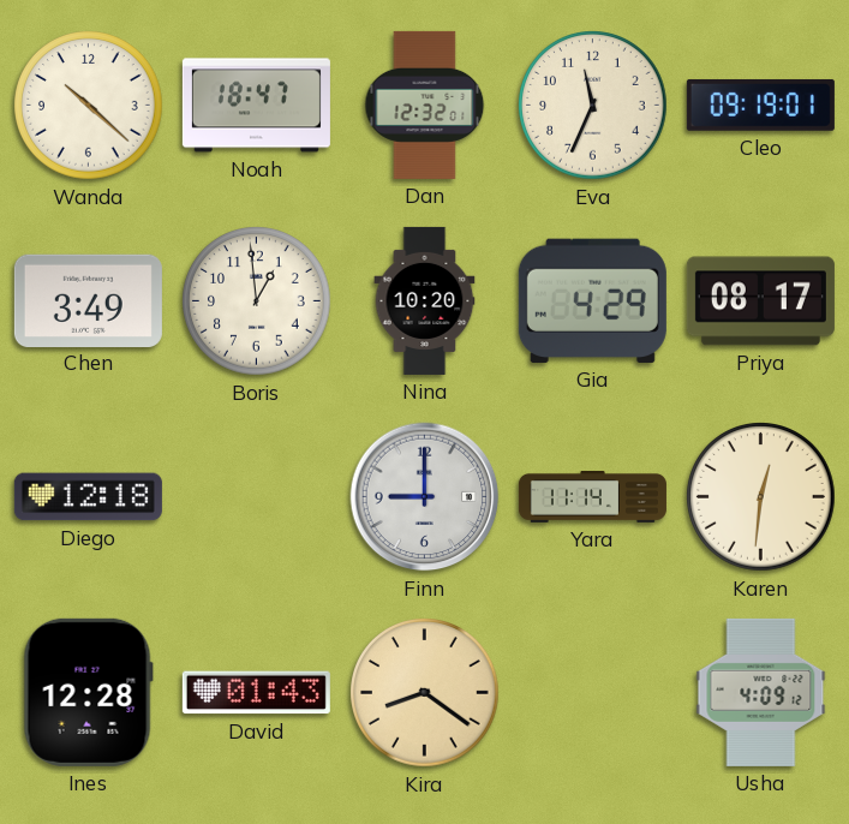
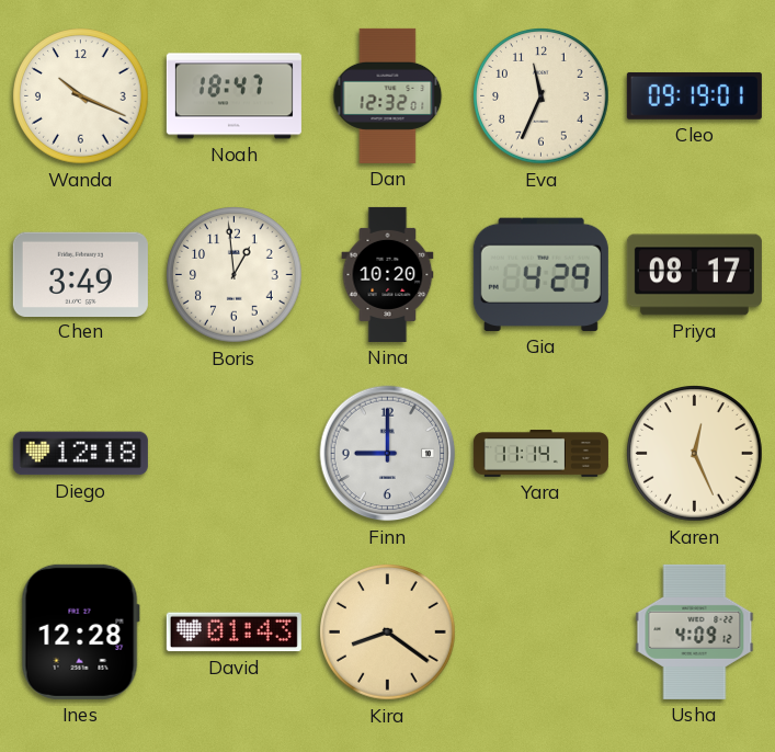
Wanda: 10:22 -> 10:19
Karen: 12:31 -> 12:26
